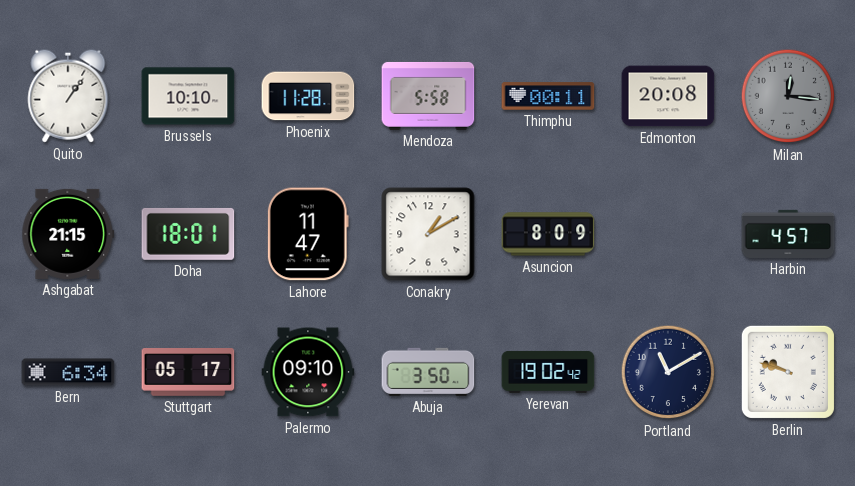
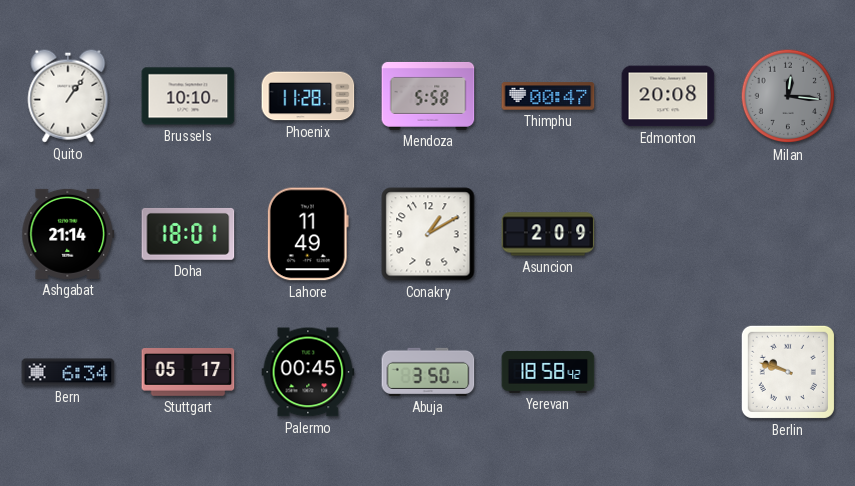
Thimphu: 00:11 -> 00:47
Ashgabat: 21:15 -> 21:14
Lahore: 11:47 -> 11:49
Asuncion: 8:09 -> 2:09
Harbin: 4:57 -> none
Palermo: 09:10 -> 00:45
Yerevan: 19:02 -> 18:58
Portland: 11:10 -> none
